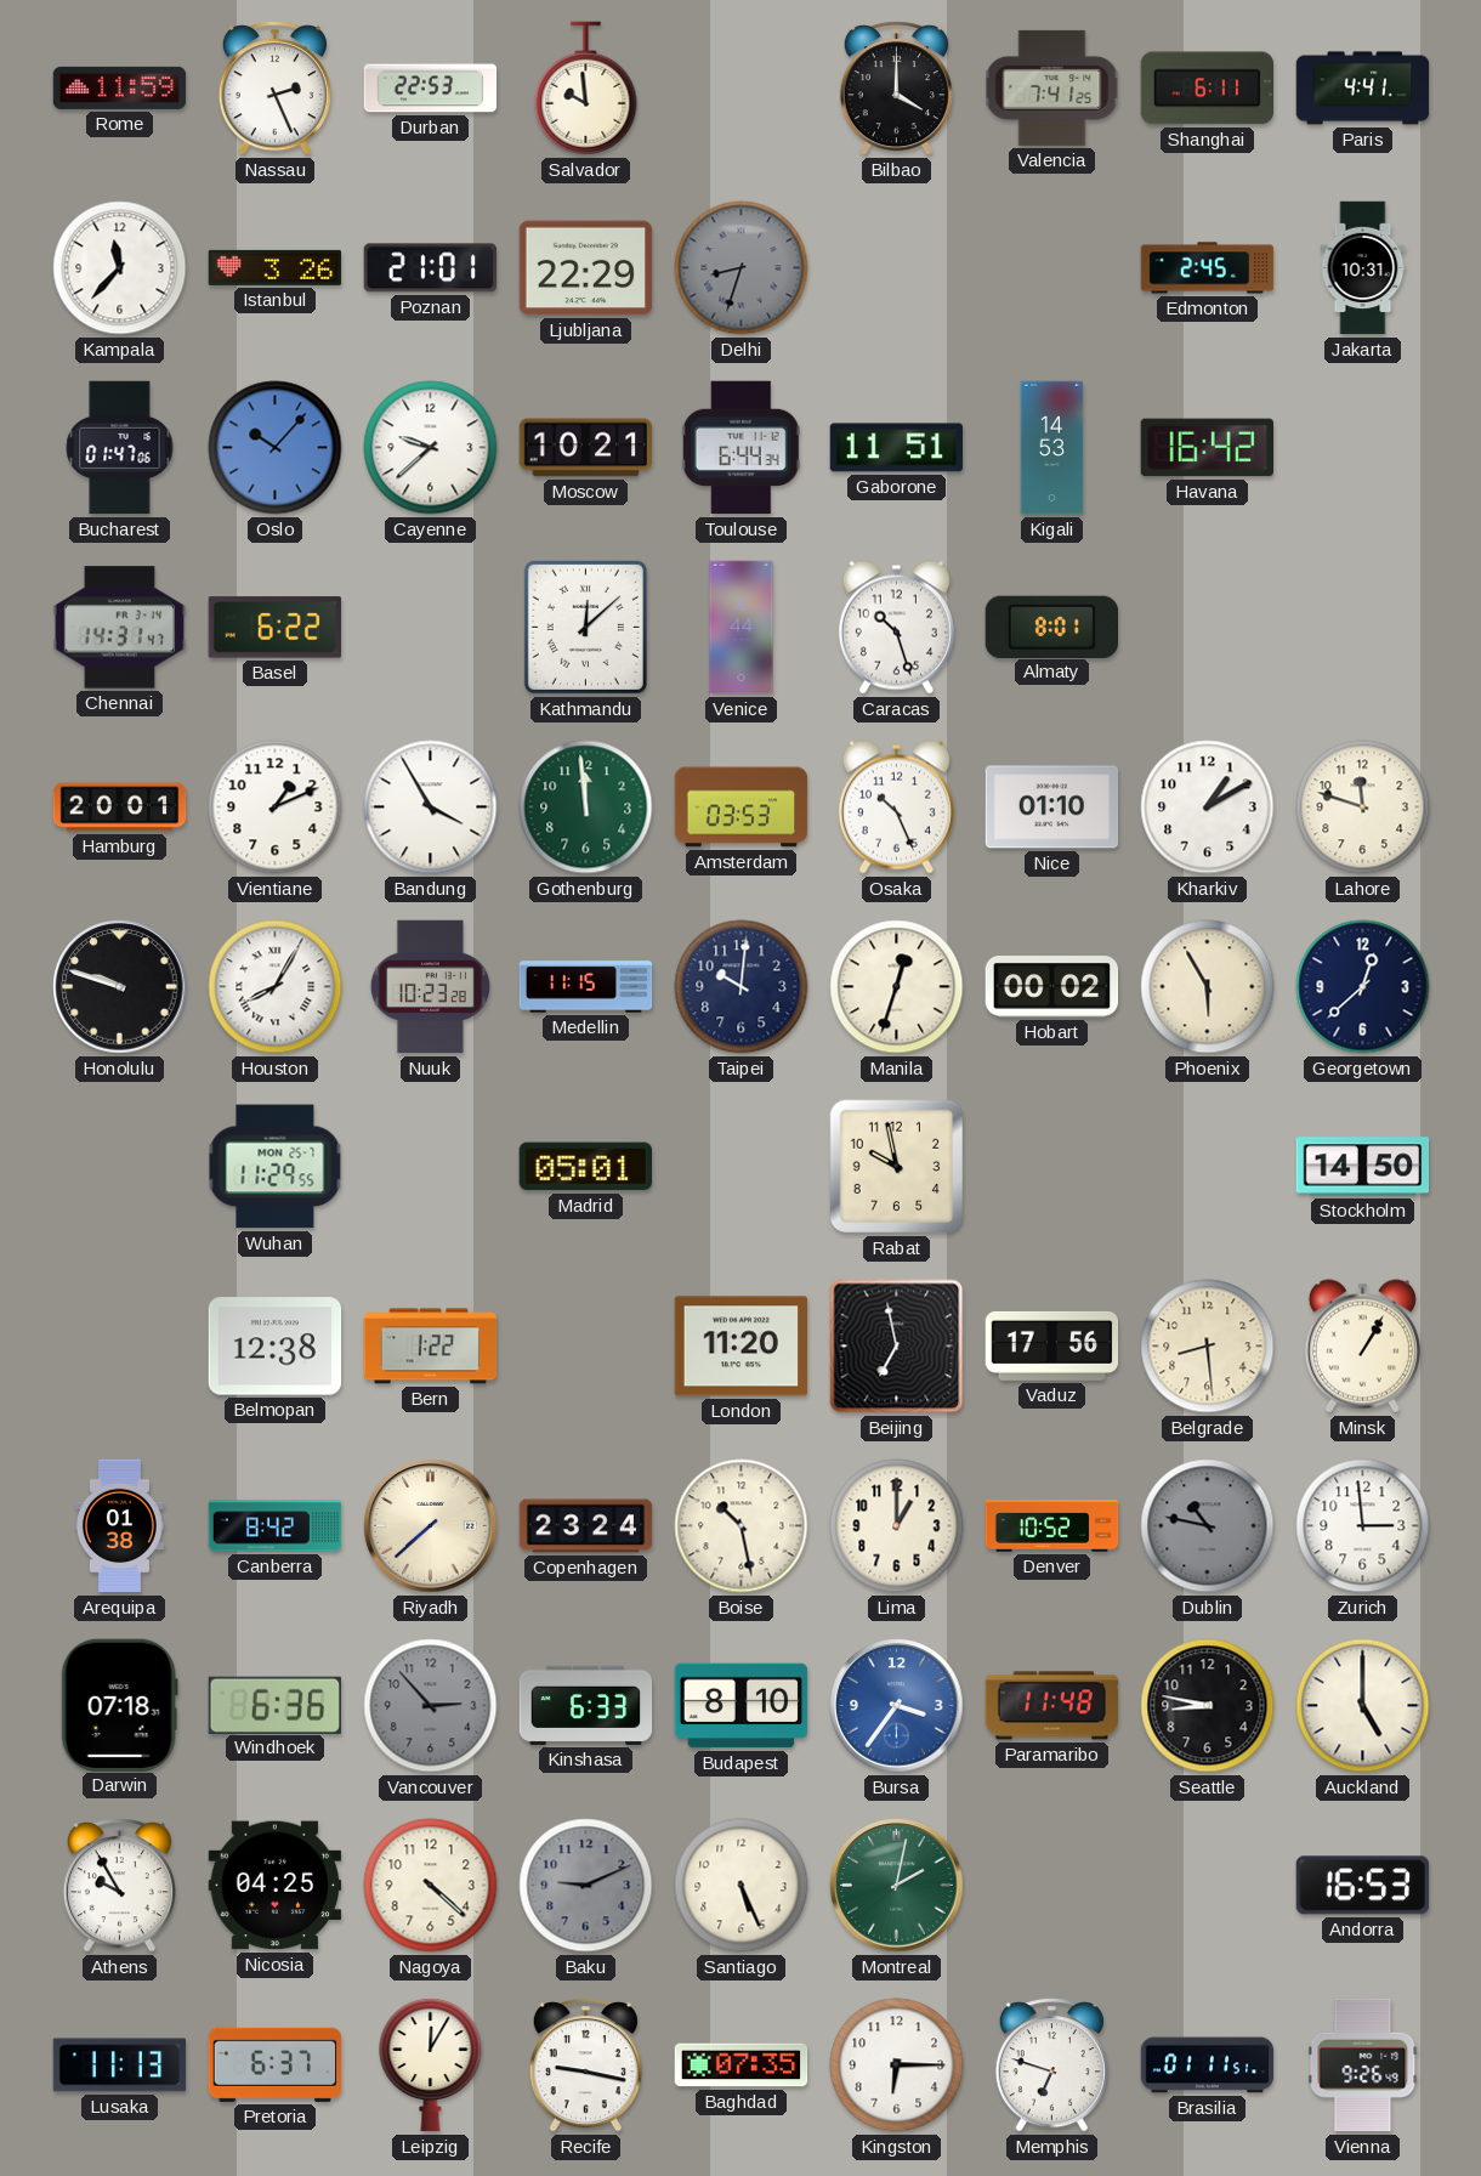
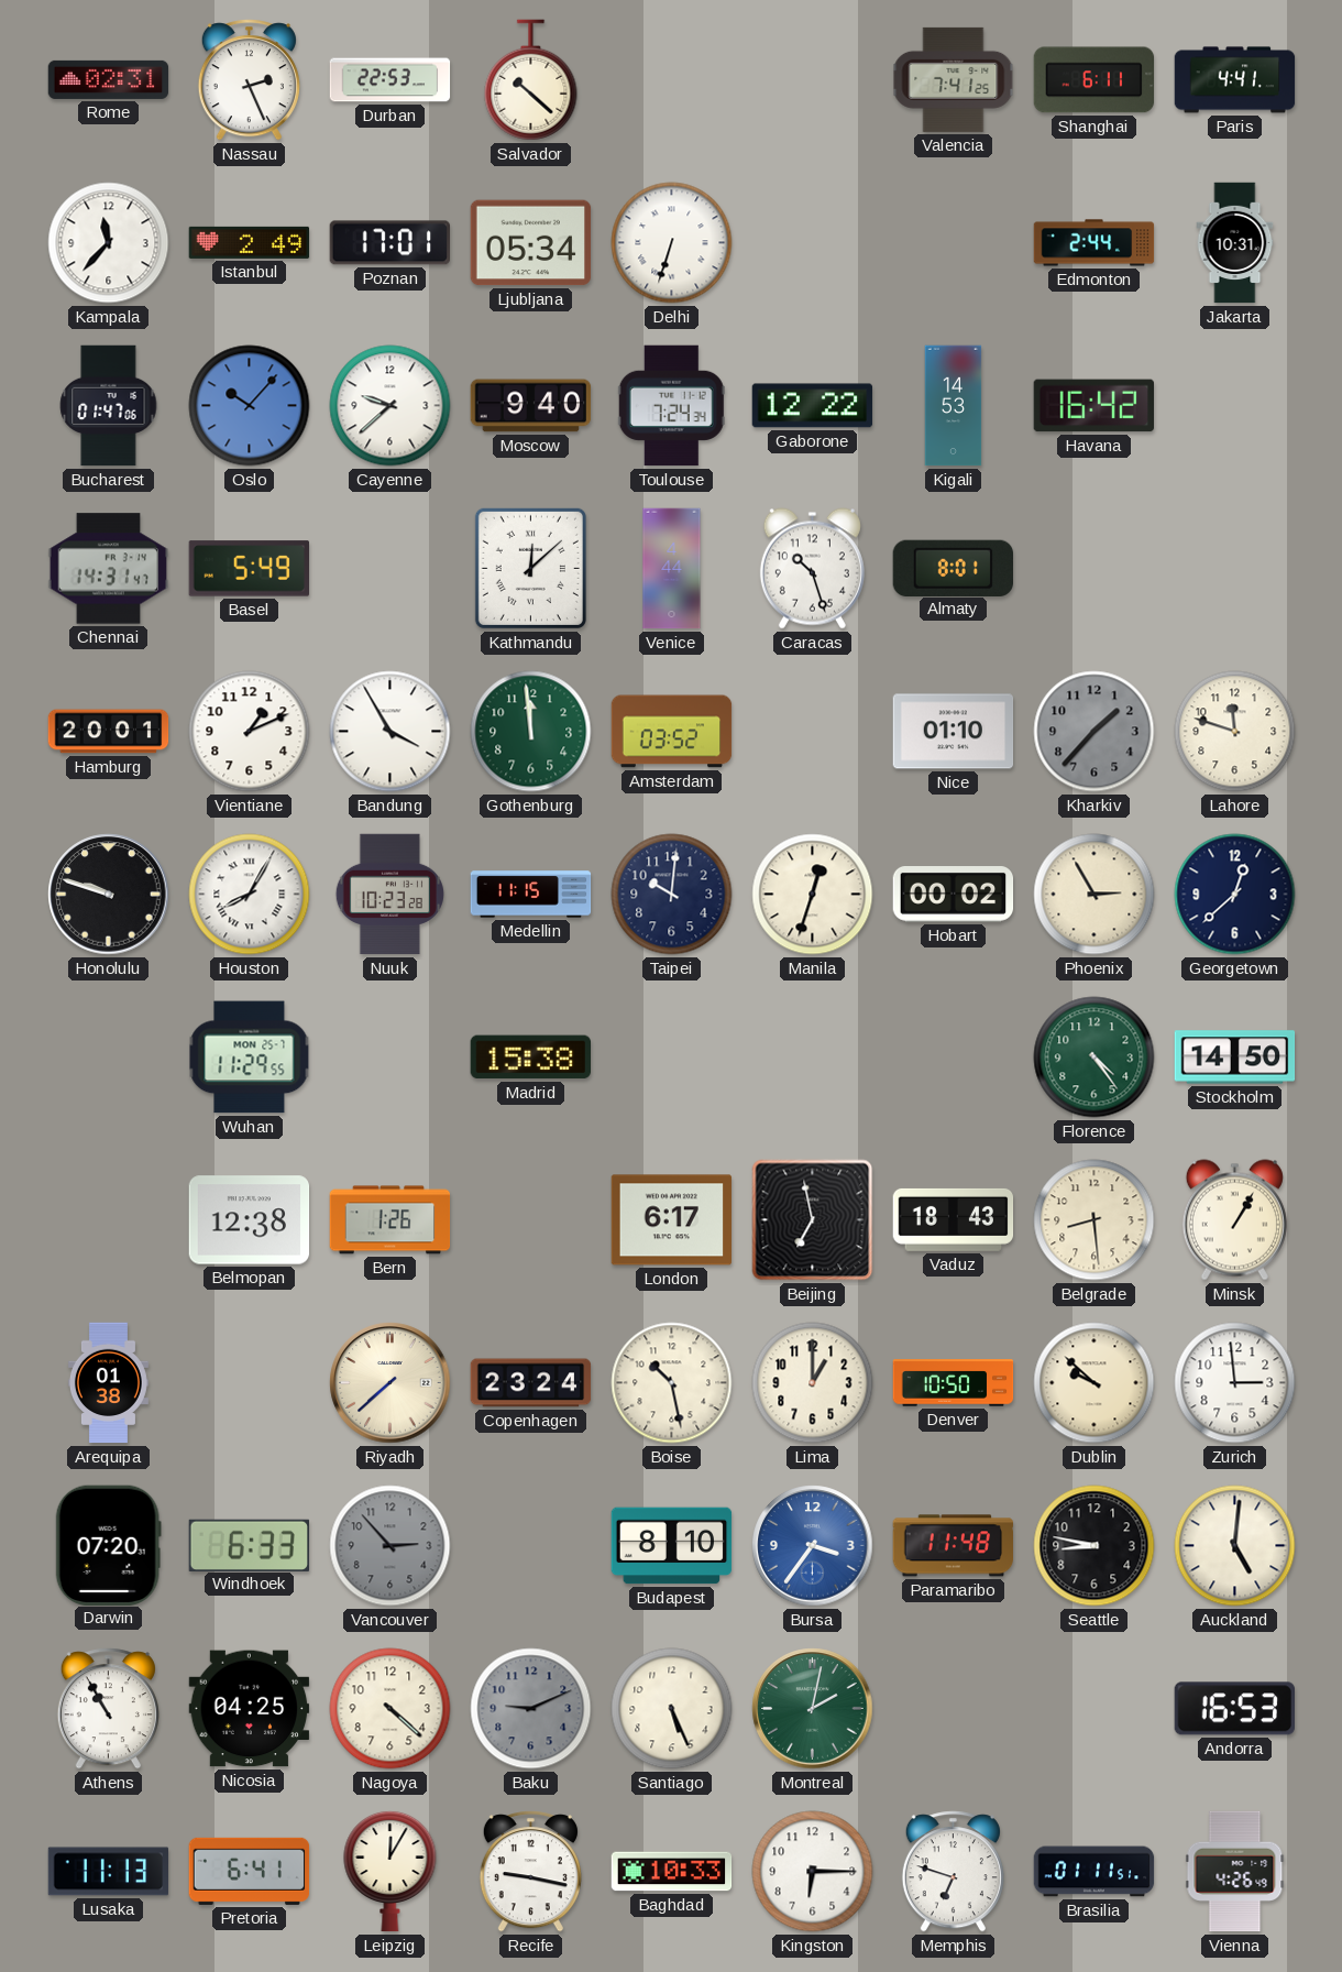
Rome: 11:59 -> 02:31
Salvador: 9:59 -> 10:22
Bilbao: 4:00 -> none
Istanbul: 3:26 -> 2:49
Poznan: 21:01 -> 17:01
Ljubljana: 22:29 -> 05:34
Delhi: 8:33 -> 6:33
Delhi dial: grey -> white
Edmonton: 2:45 -> 2:44
Moscow: 10:21 -> 9:40
Toulouse: 6:44 -> 7:24
Gaborone: 11:51 -> 12:22
Basel: 6:22 -> 5:49
Amsterdam: 03:53 -> 03:52
Osaka: 10:26 -> none
Kharkiv: 1:10 -> 1:37
Kharkiv dial: white -> grey
Phoenix: 5:55 -> 2:55
Madrid: 05:01 -> 15:38
Rabat: 9:58 -> none
Florence: none -> 4:24
Bern: 1:22 -> 1:26
London: 11:20 -> 6:17
Vaduz: 17:56 -> 18:43
Canberra: 8:42 -> none
Denver: 10:52 -> 10:50
Dublin: 10:47 -> 9:52
Dublin dial: grey -> cream
Darwin: 07:18 -> 07:20
Windhoek: 6:36 -> 6:33
Kinshasa: 6:33 -> none
Auckland: 5:00 -> 5:01
Athens: 9:55 -> 10:55
Pretoria: 6:37 -> 6:41
Baghdad: 07:35 -> 10:33
Vienna: 9:26 -> 4:26
